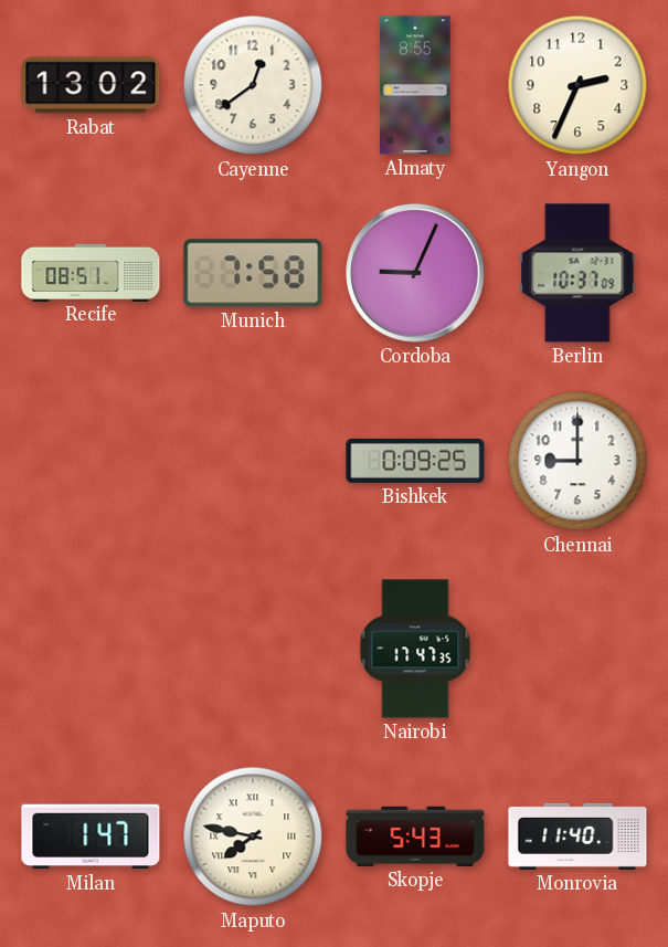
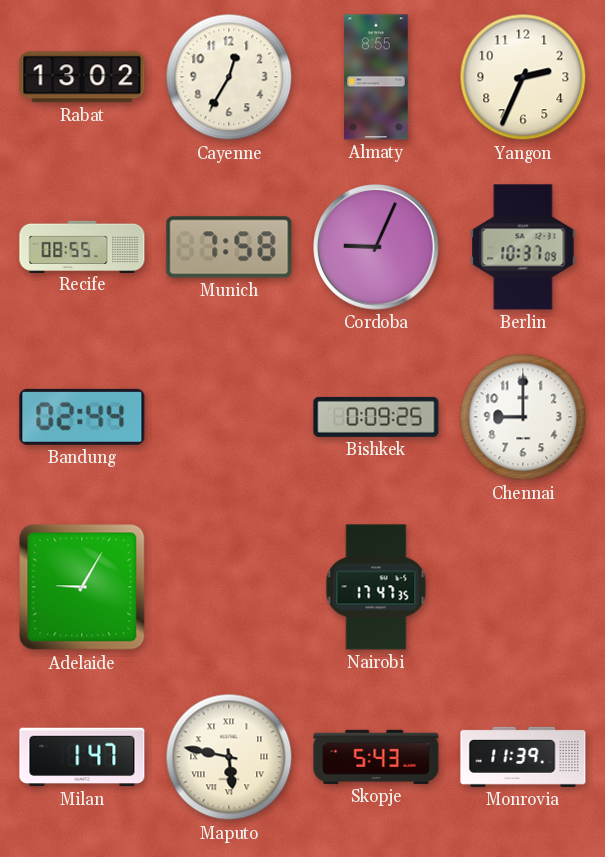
Cayenne: 12:39 -> 12:35
Recife: 08:51 -> 08:55
Bandung: none -> 02:44
Adelaide: none -> 9:05
Maputo: 7:47 -> 5:47
Monrovia: 11:40 -> 11:39
